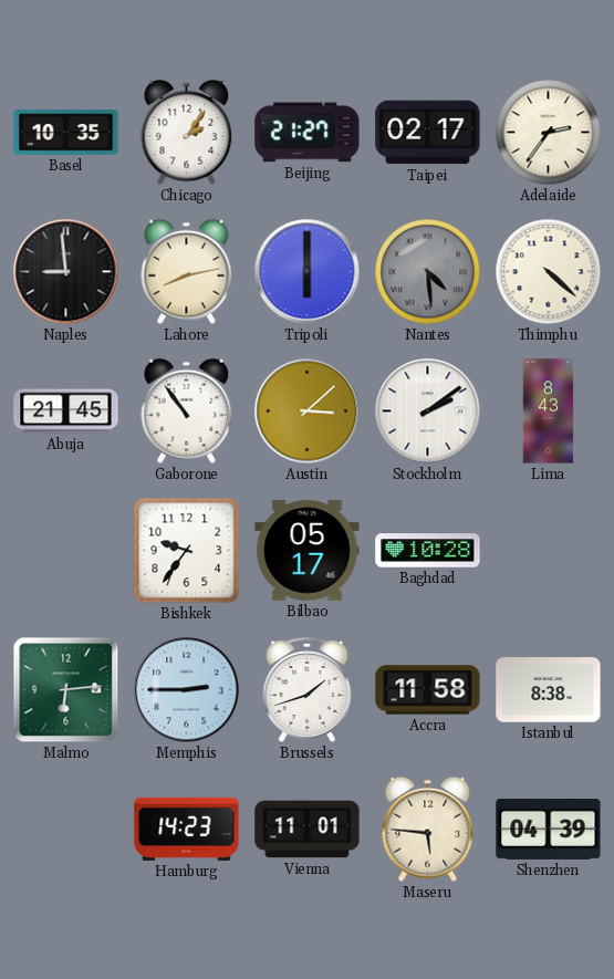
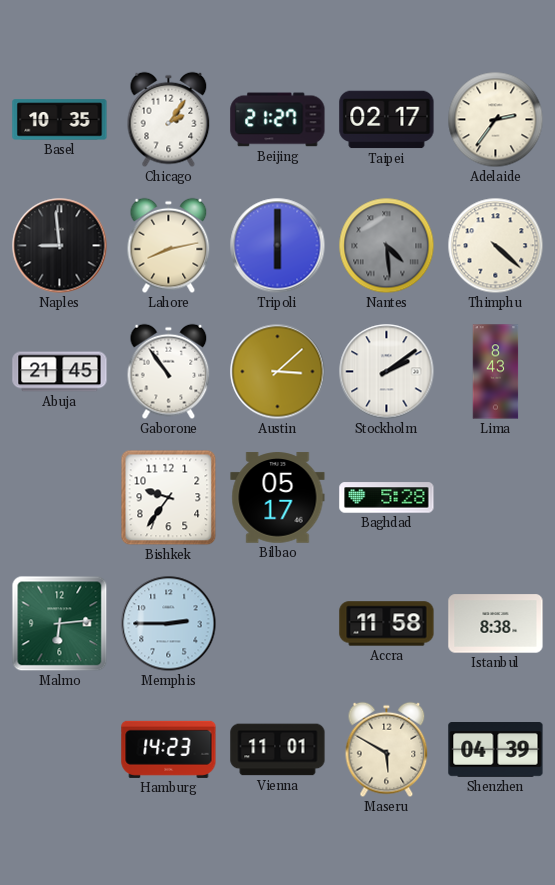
Baghdad: 10:28 -> 5:28
Brussels: 1:42 -> none
Maseru: 5:46 -> 5:50
